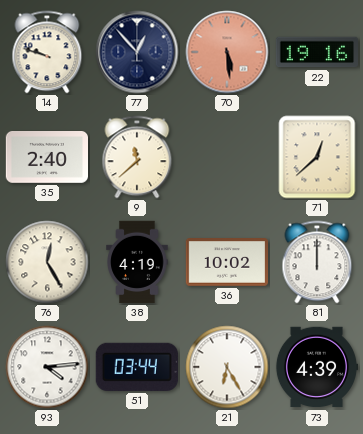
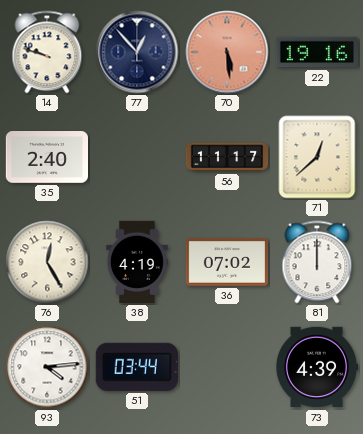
9: 11:38 -> none
56: none -> 11:17
36: 10:02 -> 07:02
21: 6:25 -> none
